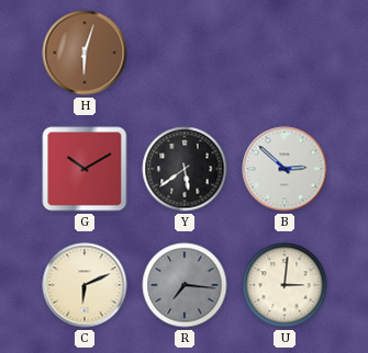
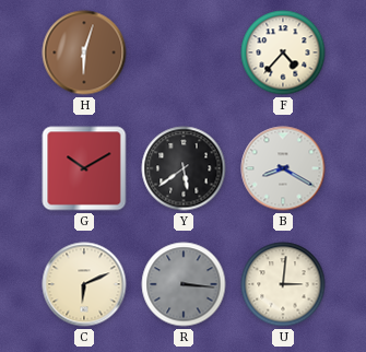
F: none -> 4:37
B: 2:52 -> 8:20
R: 7:16 -> 3:16
